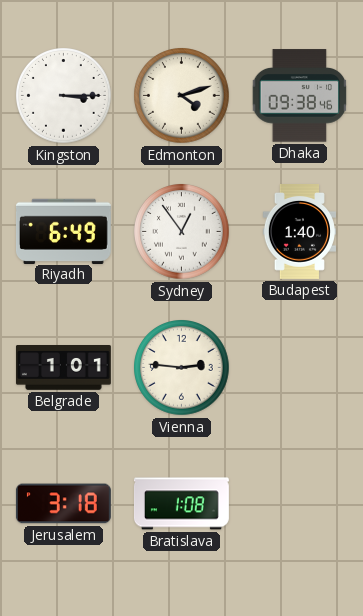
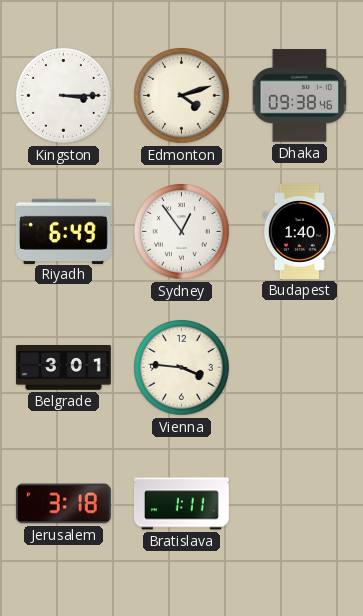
Belgrade: 1:01 -> 3:01
Vienna: 2:46 -> 3:46
Bratislava: 1:08 -> 1:11
